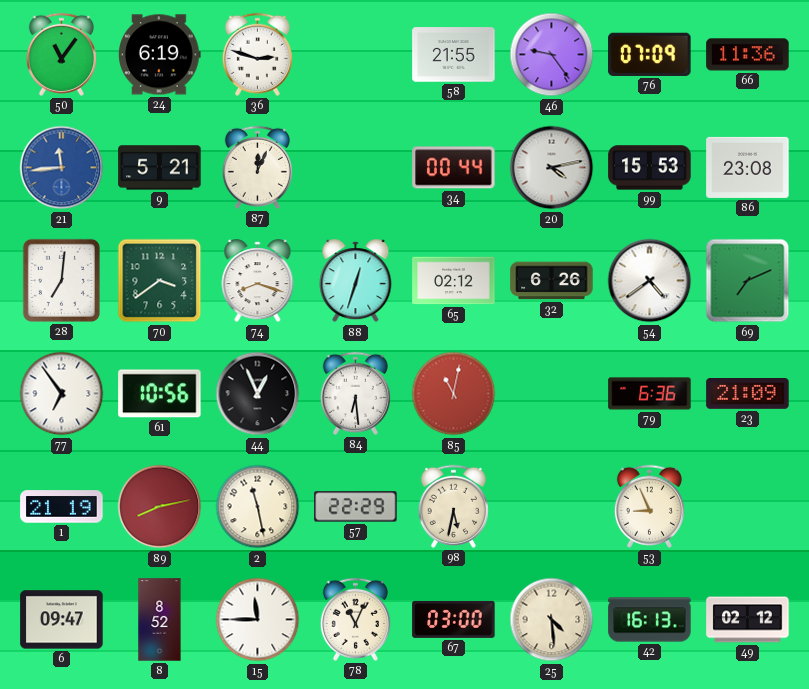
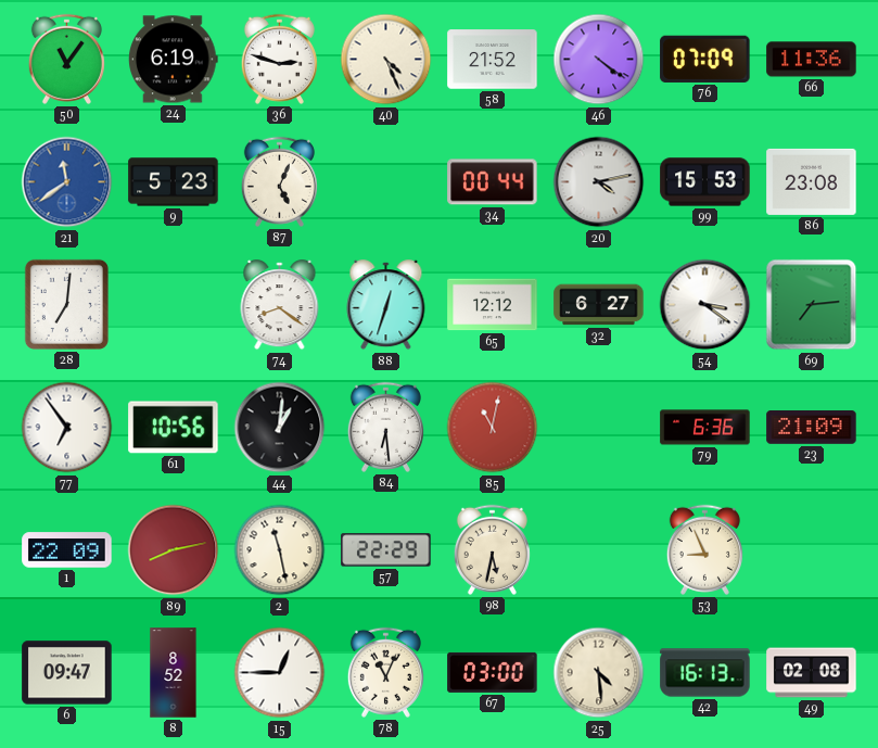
40: none -> 4:26
58: 21:55 -> 21:52
46: 9:24 -> 4:21
21: 11:44 -> 11:39
9: 5:21 -> 5:23
87: 12:04 -> 5:04
70: 3:39 -> none
74: 8:18 -> 8:21
65: 02:12 -> 12:12
32: 6:26 -> 6:27
54: 4:39 -> 3:21
69: 7:11 -> 7:14
44: 12:56 -> 1:01
1: 21:19 -> 22:09
15: 11:45 -> 12:45
49: 02:12 -> 02:08
